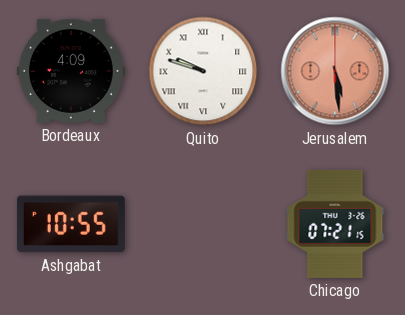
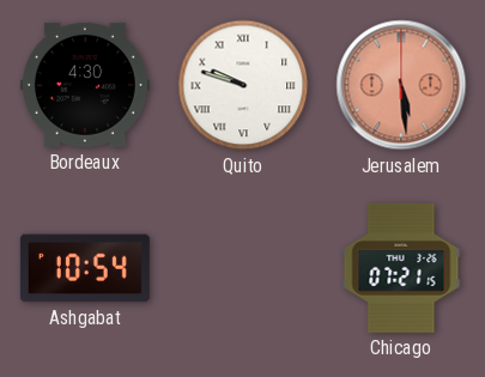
Bordeaux: 4:09 -> 4:30
Ashgabat: 10:55 -> 10:54
